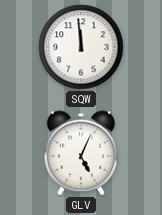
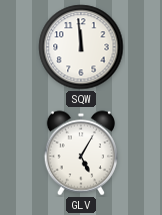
GLV: 5:04 -> 5:05
